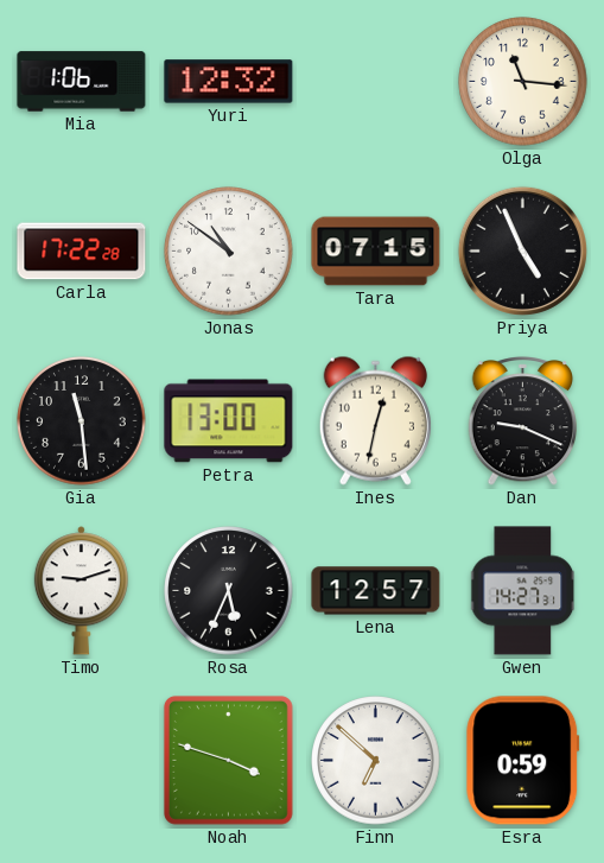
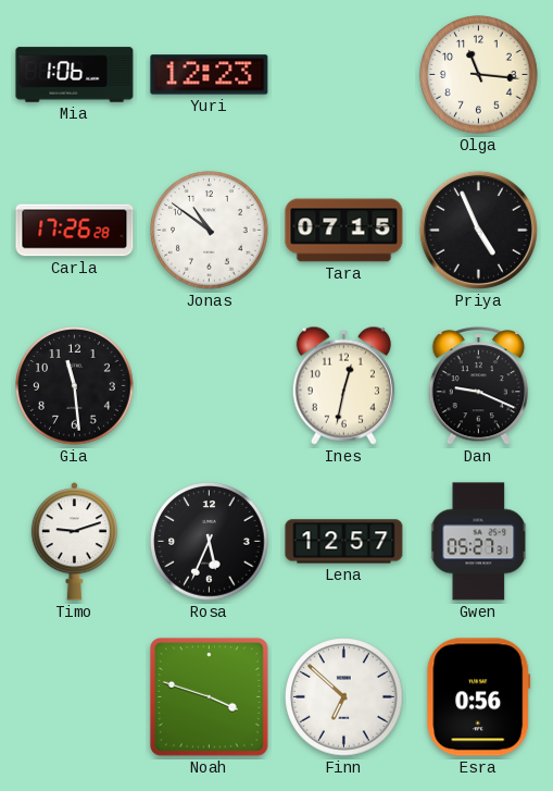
Yuri: 12:32 -> 12:23
Carla: 17:22 -> 17:26
Petra: 13:00 -> none
Gwen: 14:27 -> 05:27
Esra: 0:59 -> 0:56
